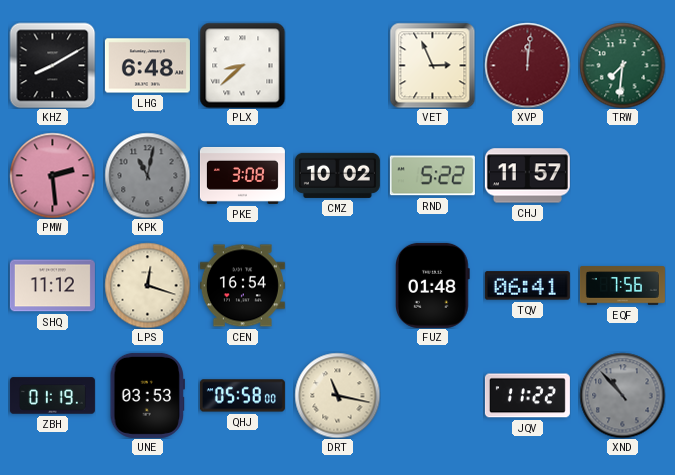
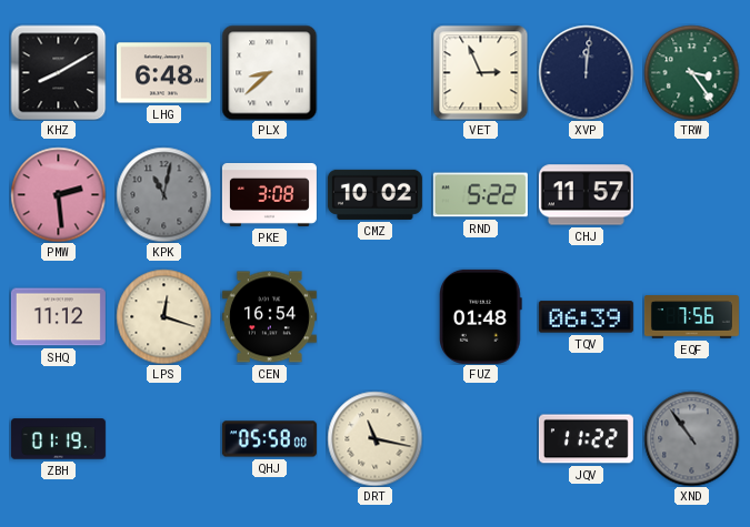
XVP dial: burgundy -> navy
TRW: 7:31 -> 3:24
TQV: 06:41 -> 06:39
UNE: 03:53 -> none
XND: 10:53 -> 10:54
